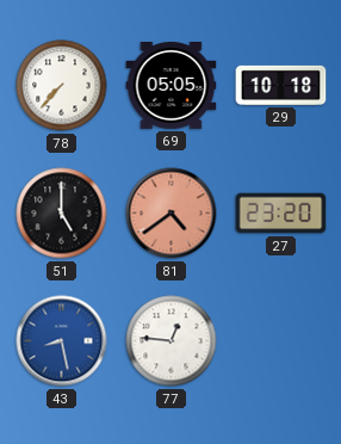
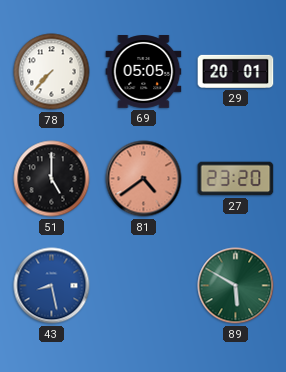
29: 10:18 -> 20:01
77: 12:46 -> none
89: none -> 5:50
